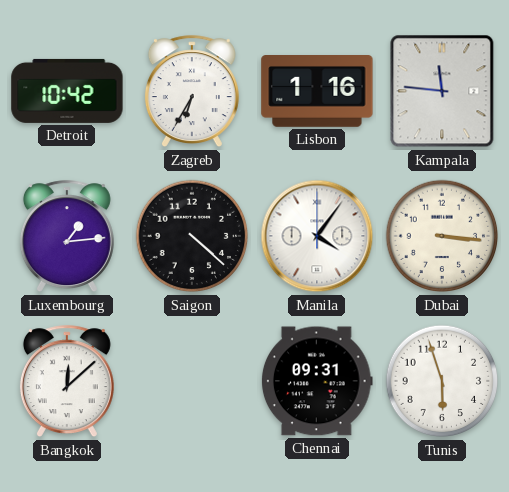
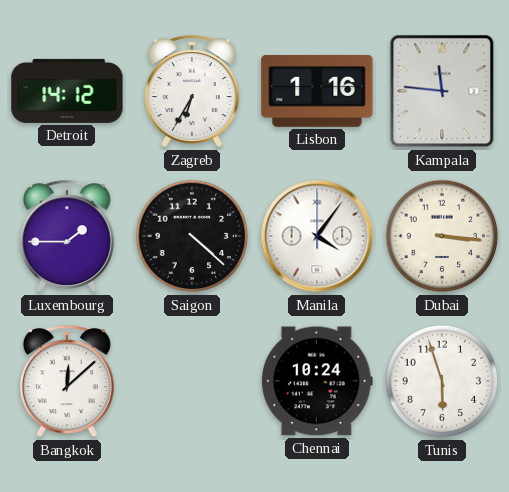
Detroit: 10:42 -> 14:12
Luxembourg: 1:14 -> 1:45
Chennai: 09:31 -> 10:24
